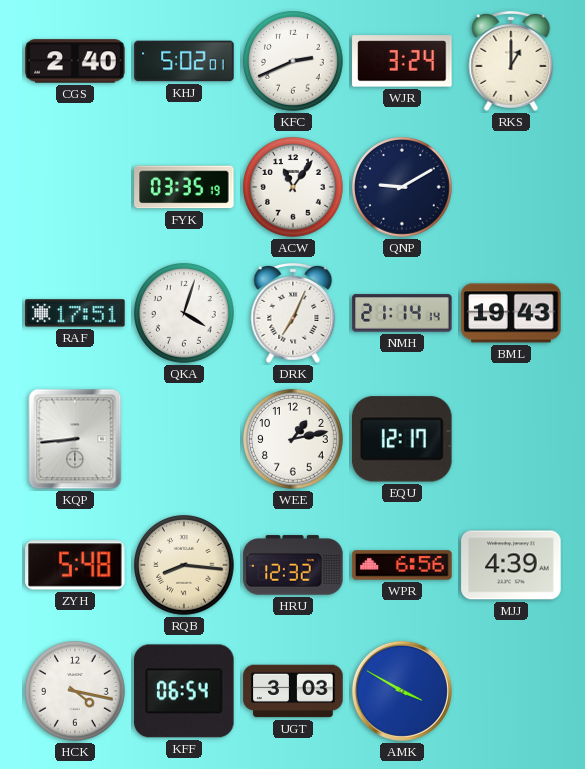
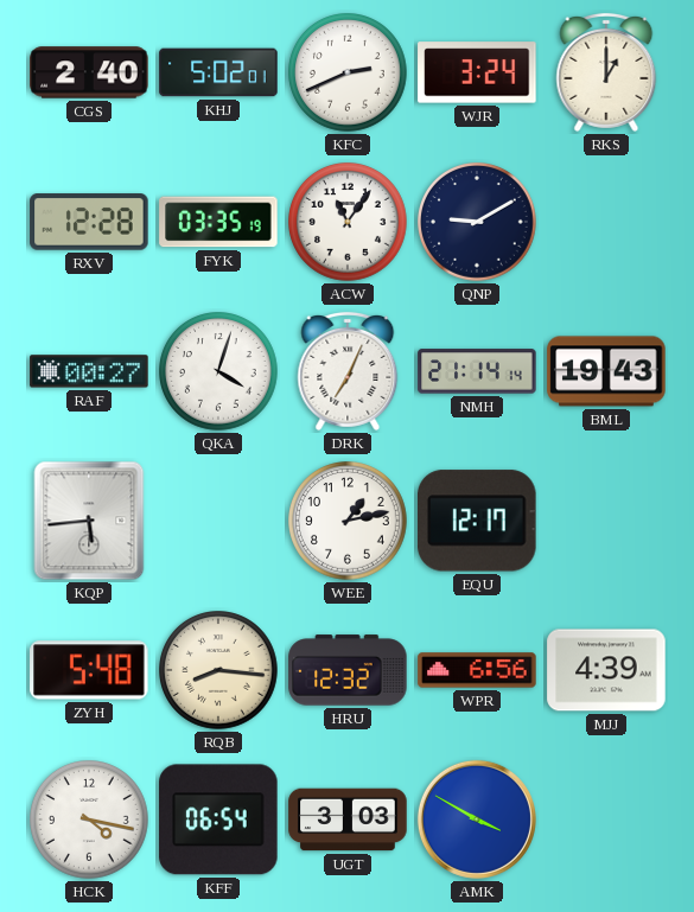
RXV: none -> 12:28
RAF: 17:51 -> 00:27
KQP: 8:44 -> 5:44
